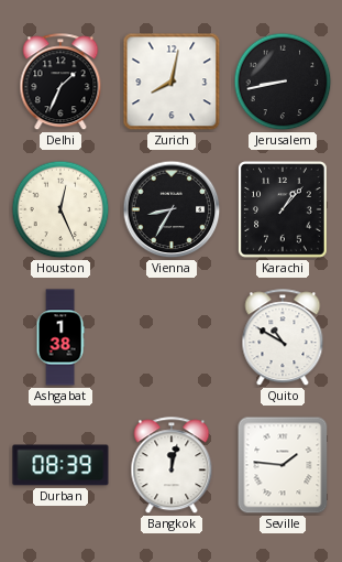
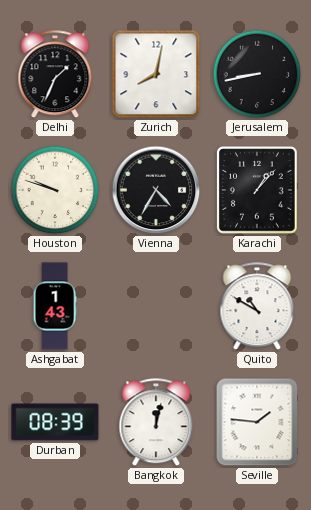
Houston: 12:26 -> 9:48
Vienna: 8:35 -> 4:35
Ashgabat: 1:38 -> 1:43
